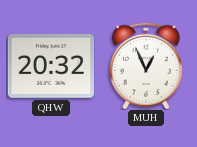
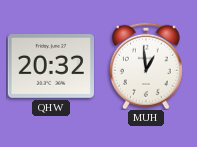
MUH: 12:56 -> 12:59
